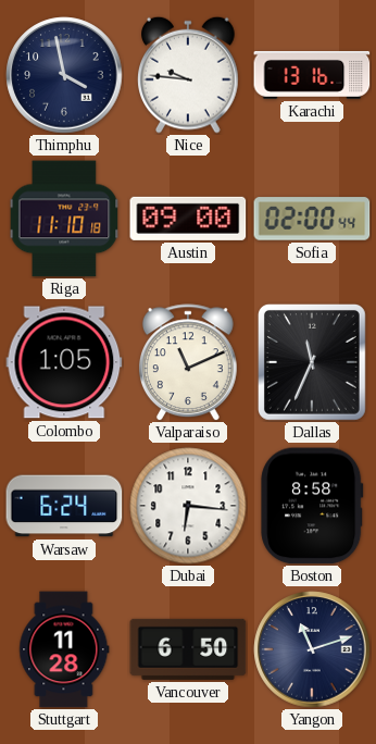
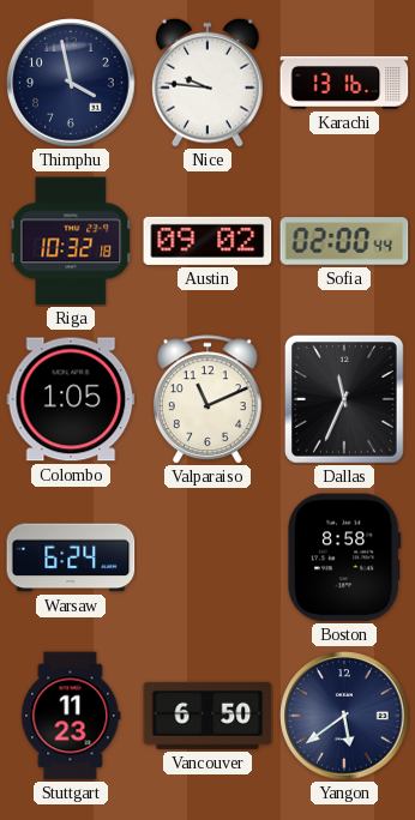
Riga: 11:10 -> 10:32
Austin: 09:00 -> 09:02
Dubai: 6:16 -> none
Stuttgart: 11:28 -> 11:23
Yangon: 11:12 -> 5:39
